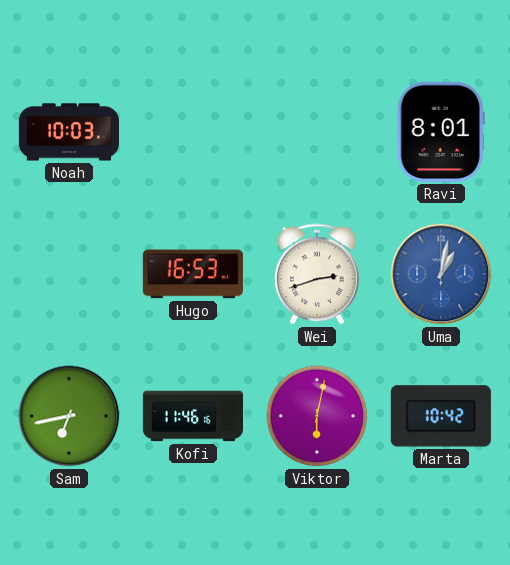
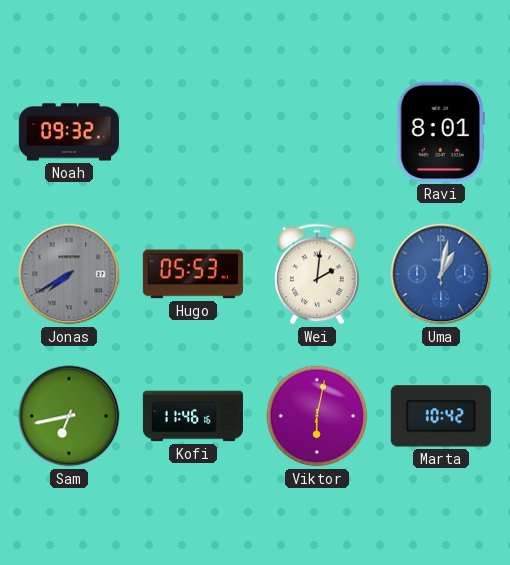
Noah: 10:03 -> 09:32
Jonas: none -> 7:40
Hugo: 16:53 -> 05:53
Wei: 2:42 -> 2:01
